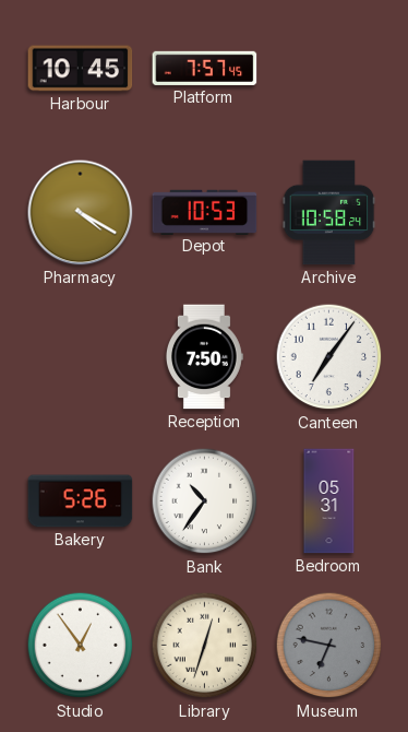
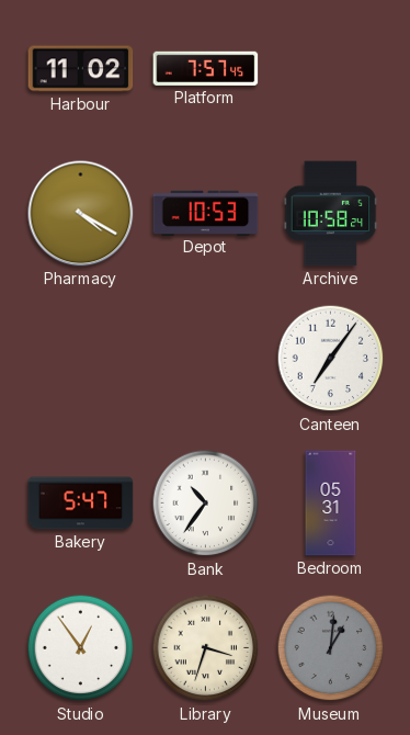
Harbour: 10:45 -> 11:02
Reception: 7:50 -> none
Bakery: 5:26 -> 5:47
Library: 12:33 -> 3:33
Museum: 6:47 -> 1:01
